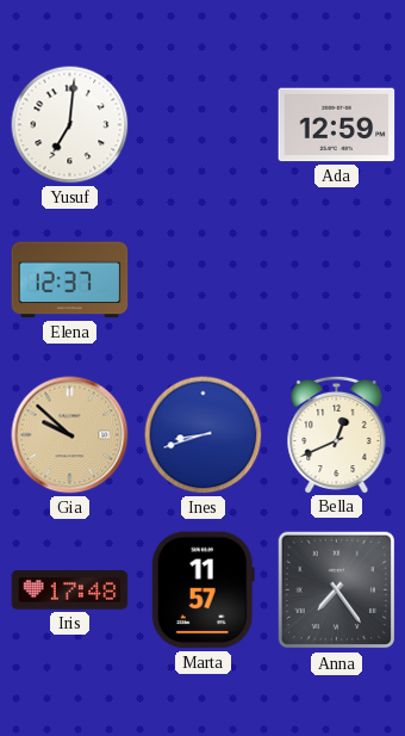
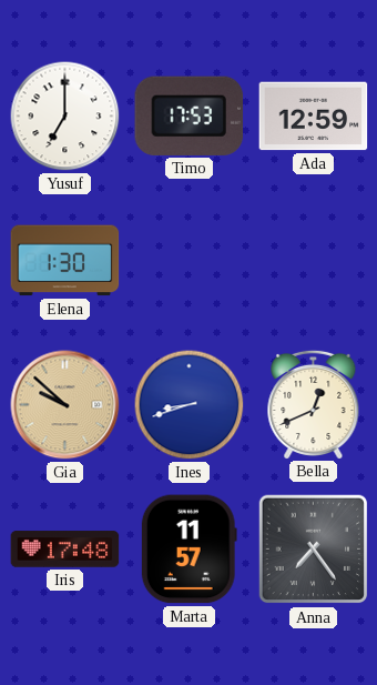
Yusuf: 7:01 -> 7:00
Timo: none -> 17:53
Elena: 12:37 -> 1:30
